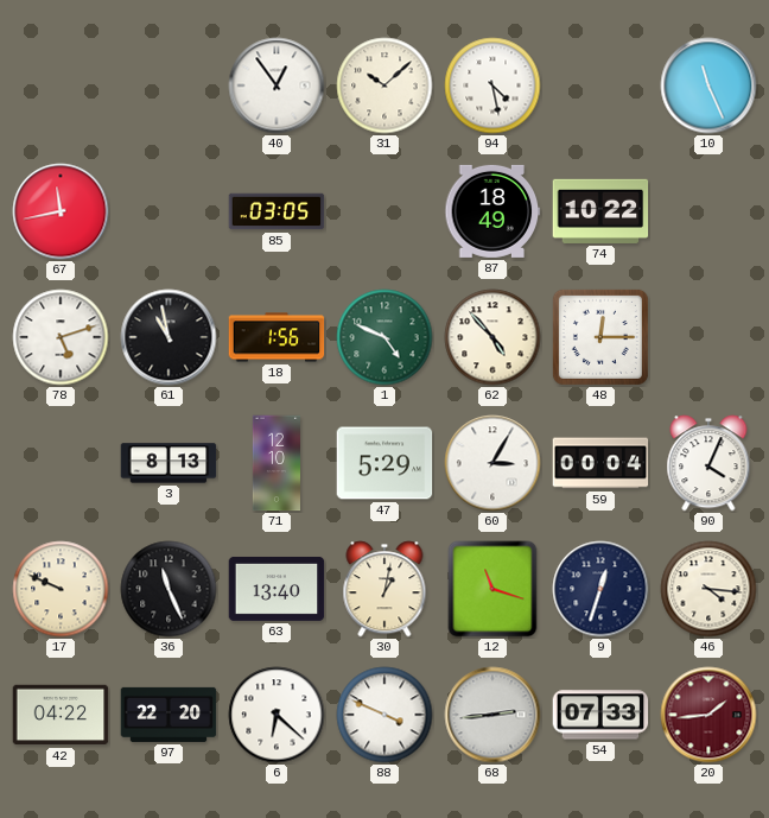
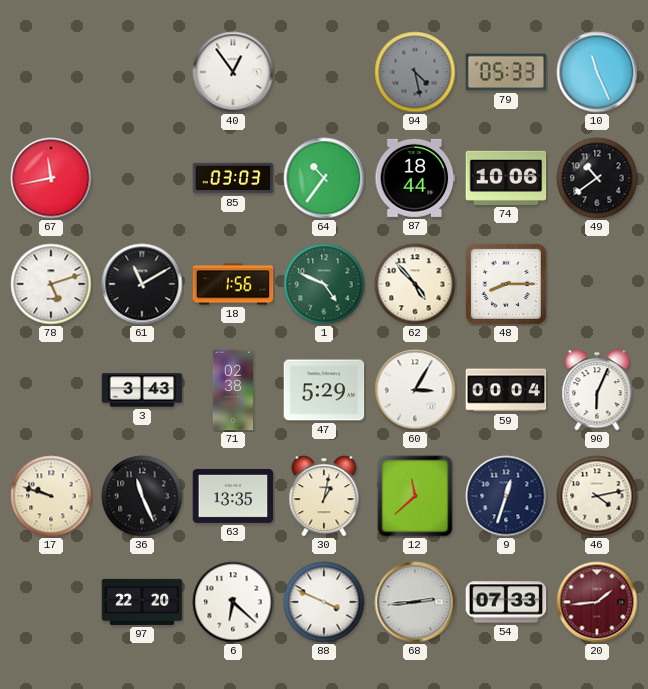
31: 10:08 -> none
94 dial: white -> grey
79: none -> 05:33
85: 03:05 -> 03:03
64: none -> 10:36
87: 18:49 -> 18:44
74: 10:22 -> 10:06
49: none -> 10:39
61: 10:58 -> 11:10
48: 12:15 -> 8:15
3: 8:13 -> 3:43
71: 12:10 -> 02:38
90: 4:04 -> 6:04
17: 9:49 -> 9:48
63: 13:40 -> 13:35
12: 11:18 -> 11:38
46: 4:16 -> 4:13
42: 04:22 -> none
